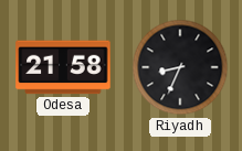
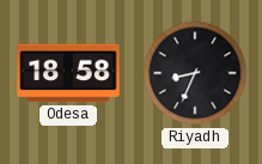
Odesa: 21:58 -> 18:58
